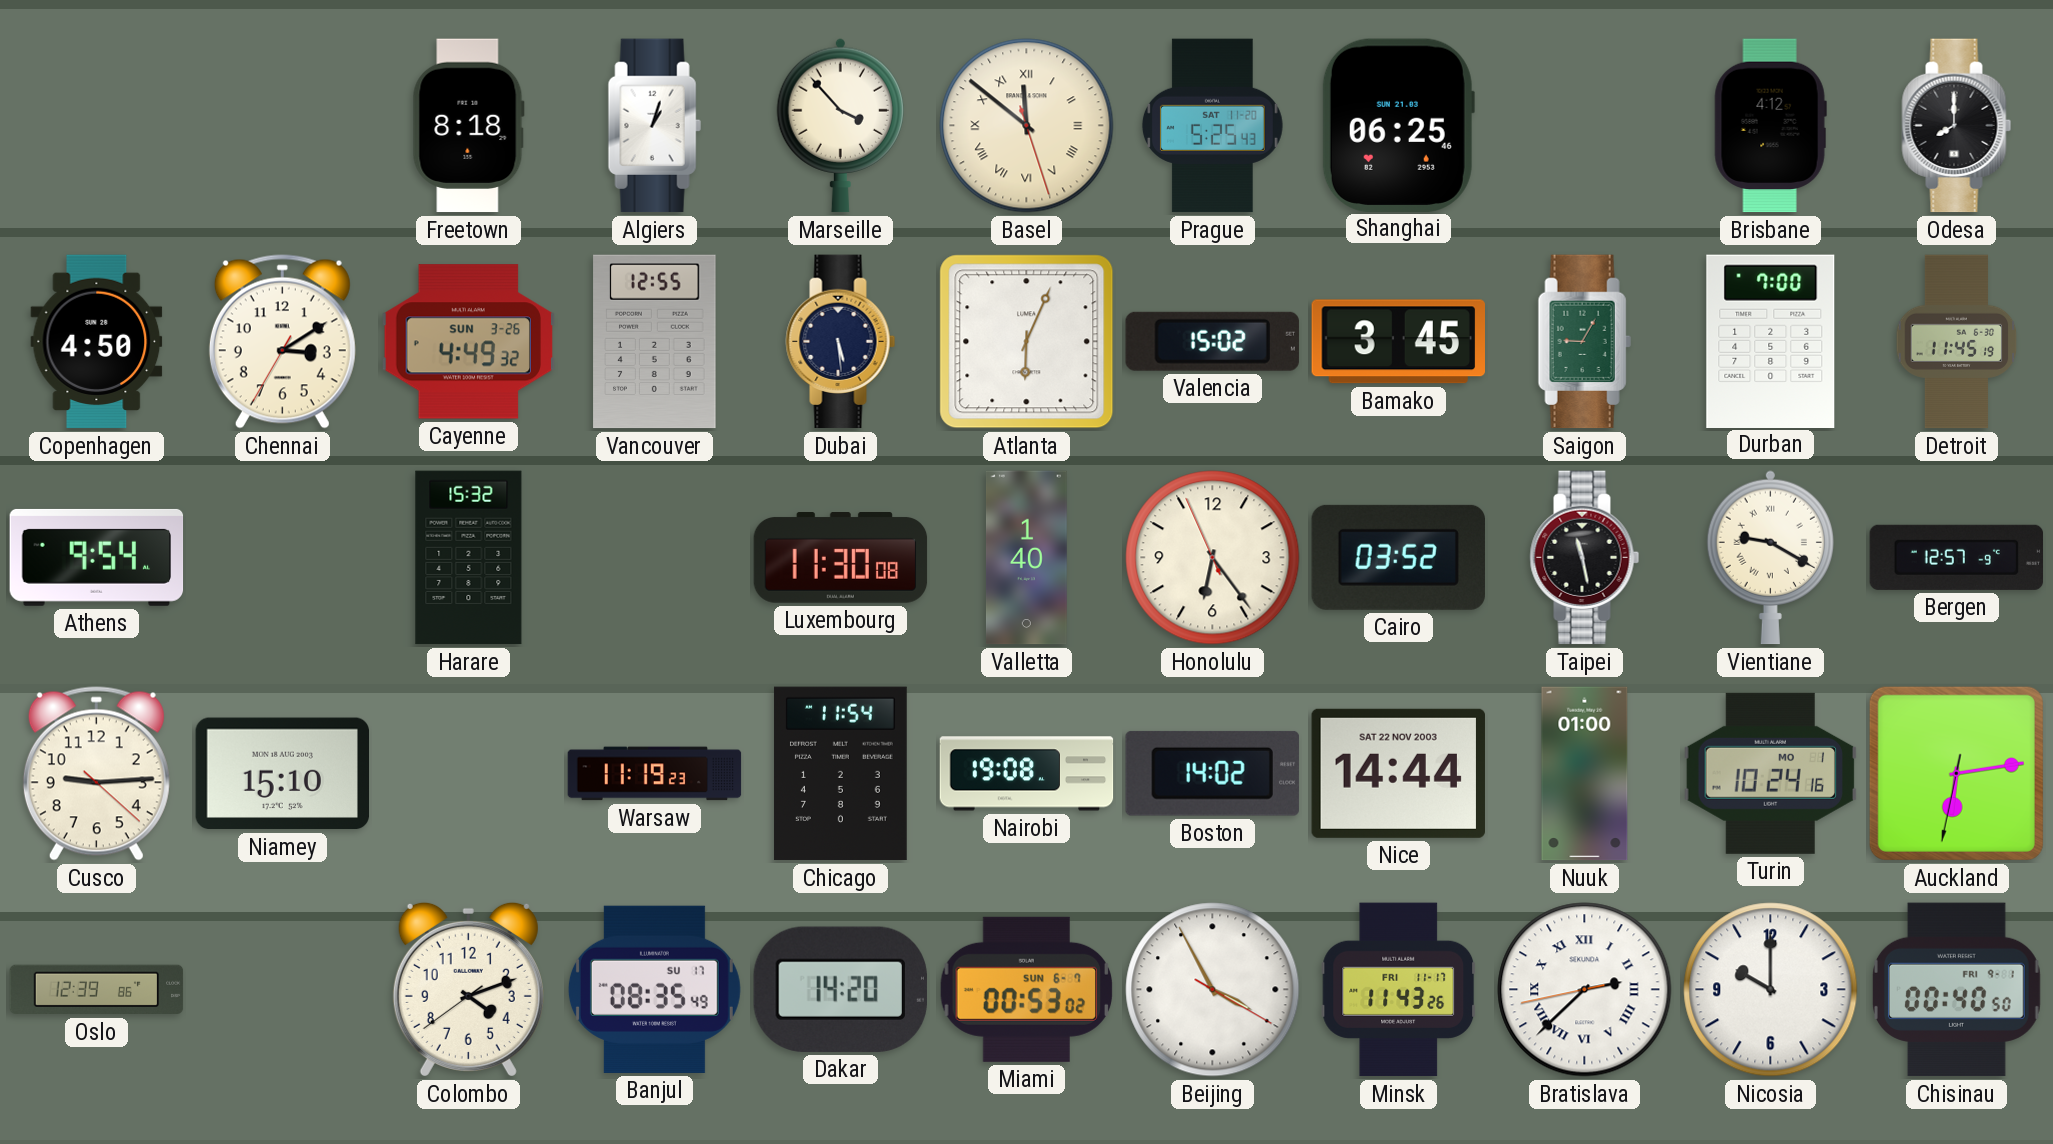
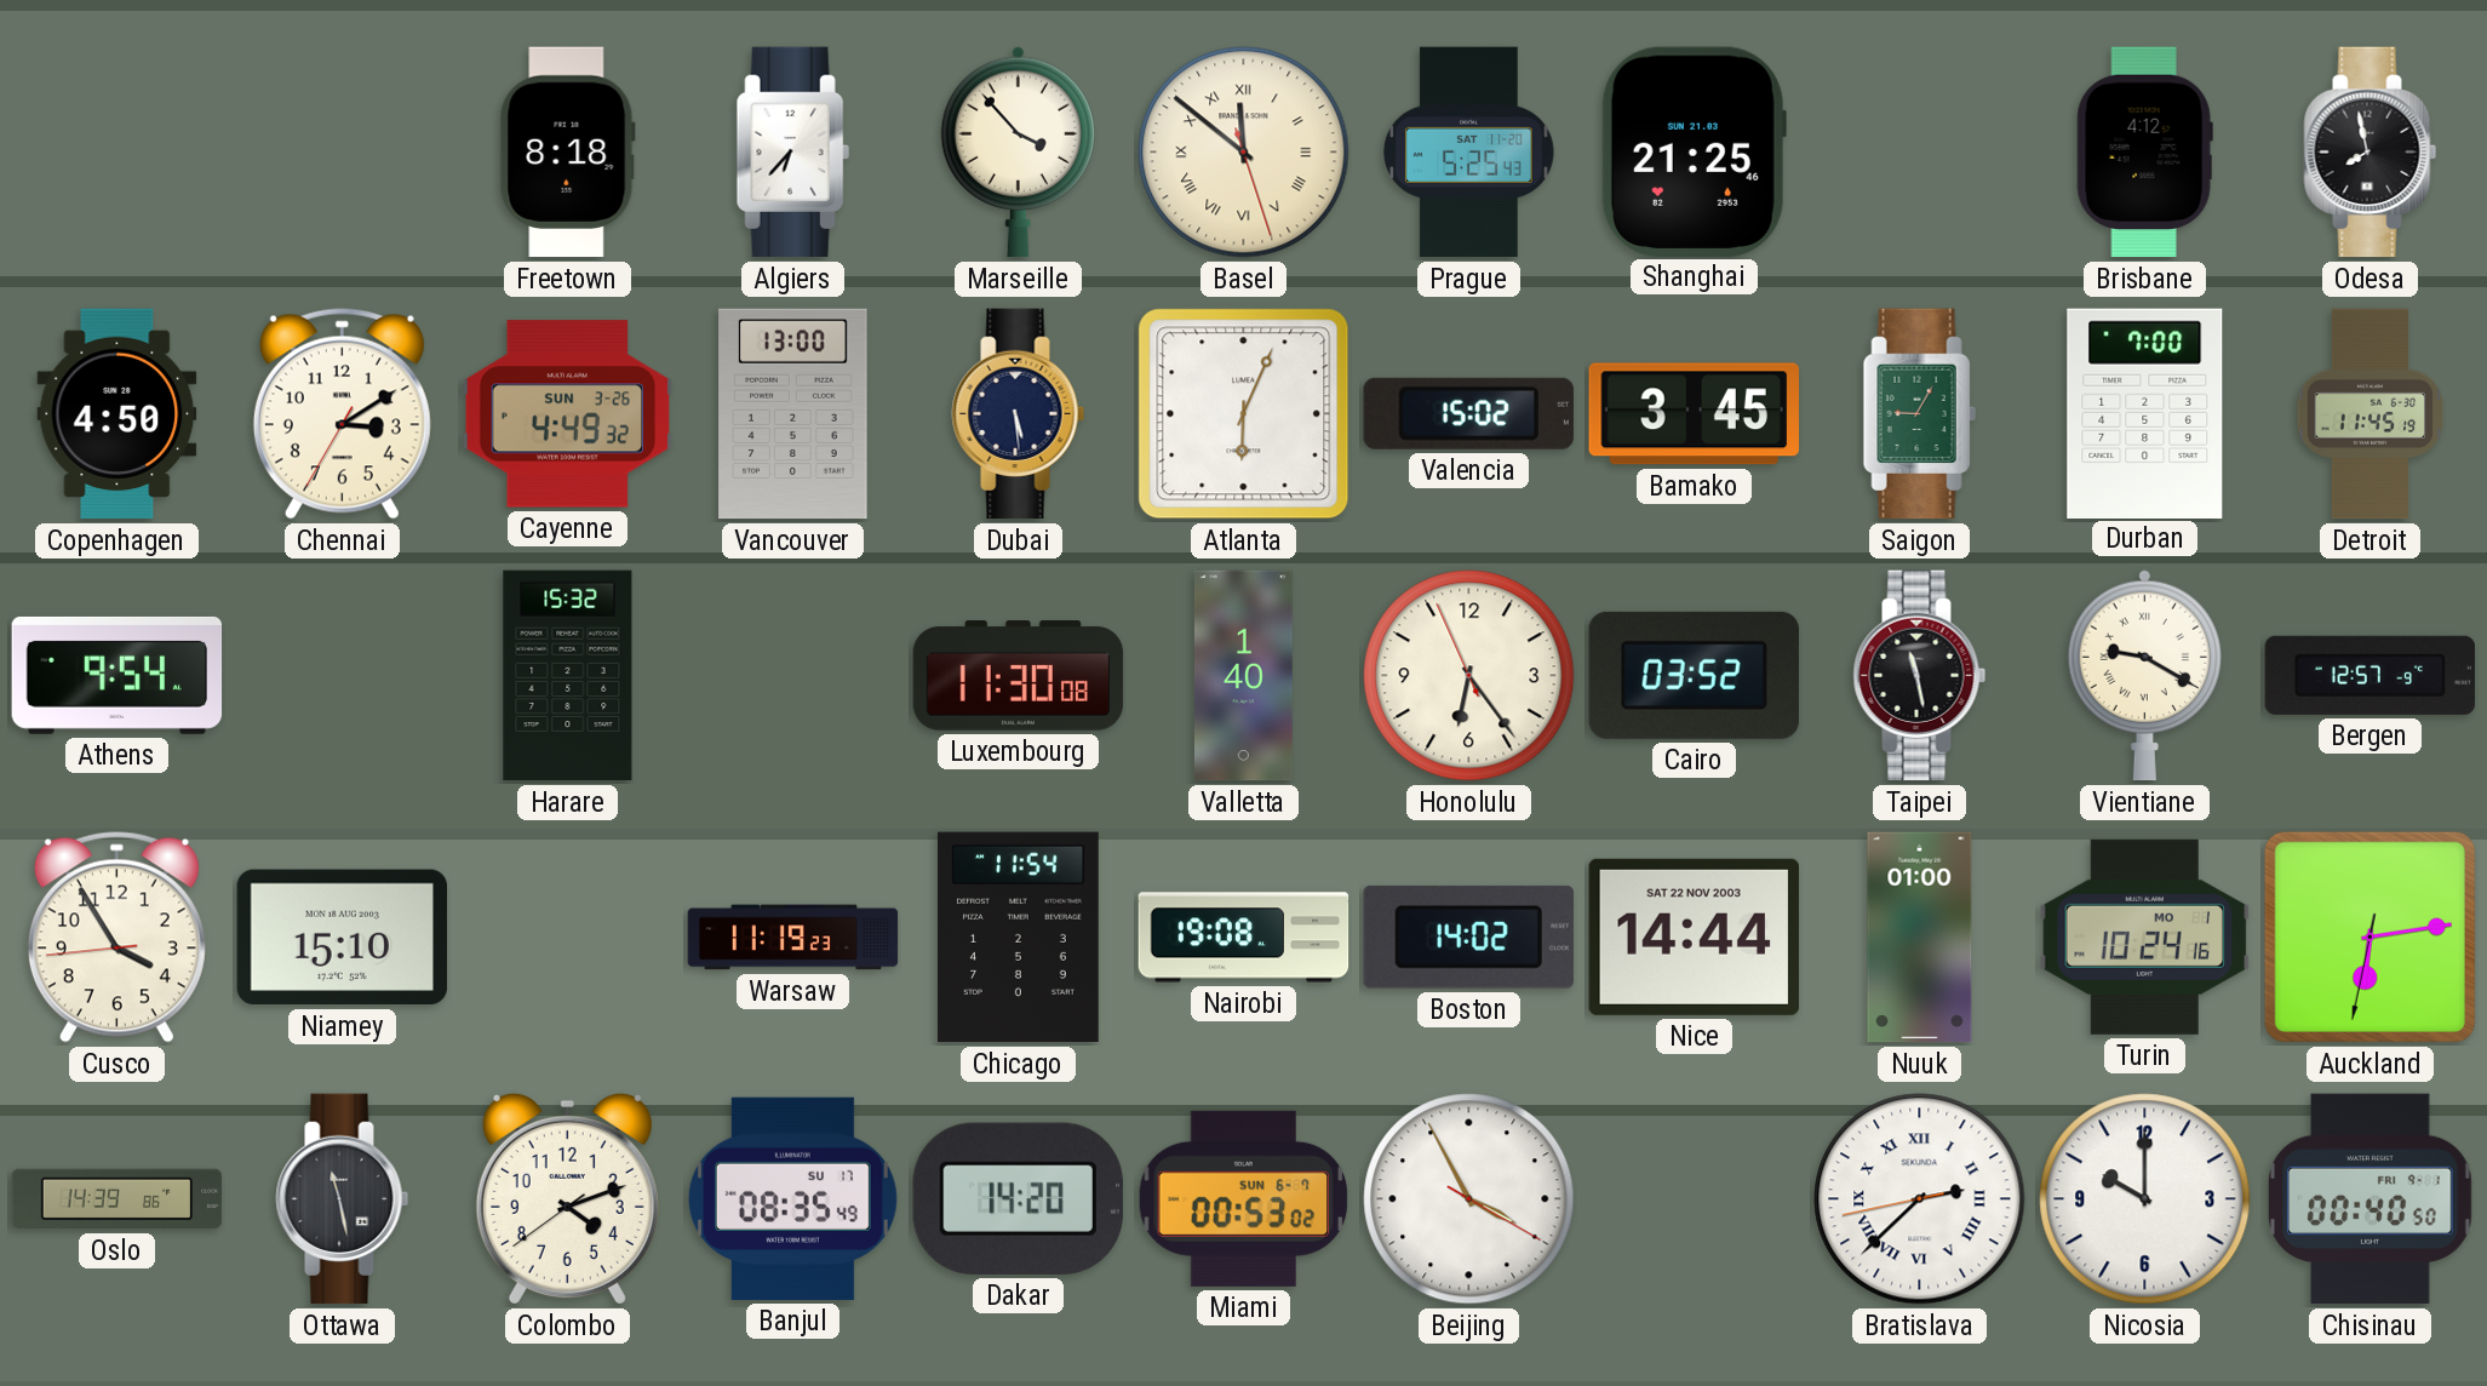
Algiers: 1:03 -> 6:37
Shanghai: 06:25 -> 21:25
Odesa: 8:00 -> 7:58
Vancouver: 12:55 -> 13:00
Cusco: 9:14 -> 3:54
Oslo: 12:39 -> 14:39
Ottawa: none -> 11:28
Minsk: 11:43 -> none
